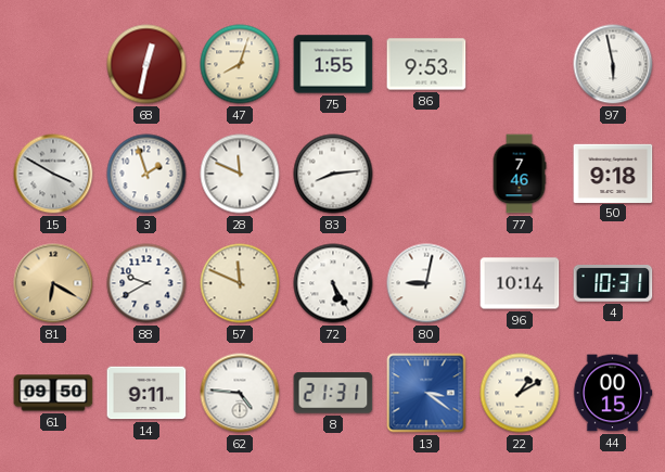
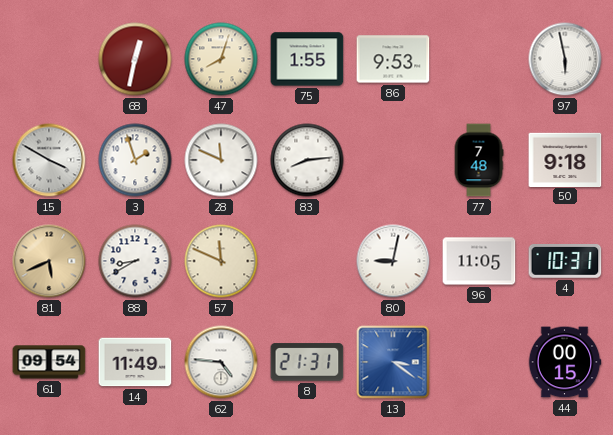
77: 7:46 -> 7:48
81: 6:20 -> 5:41
88: 9:40 -> 8:40
72: 5:25 -> none
96: 10:14 -> 11:05
61: 09:50 -> 09:54
14: 9:11 -> 11:49
22: 1:10 -> none
